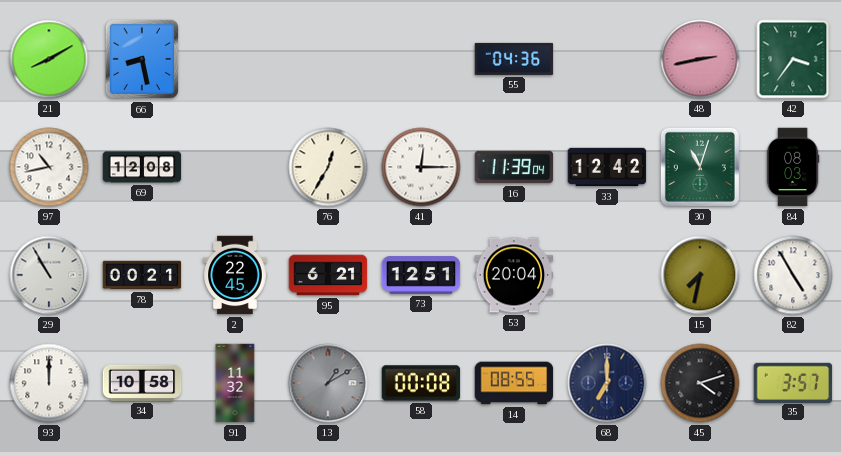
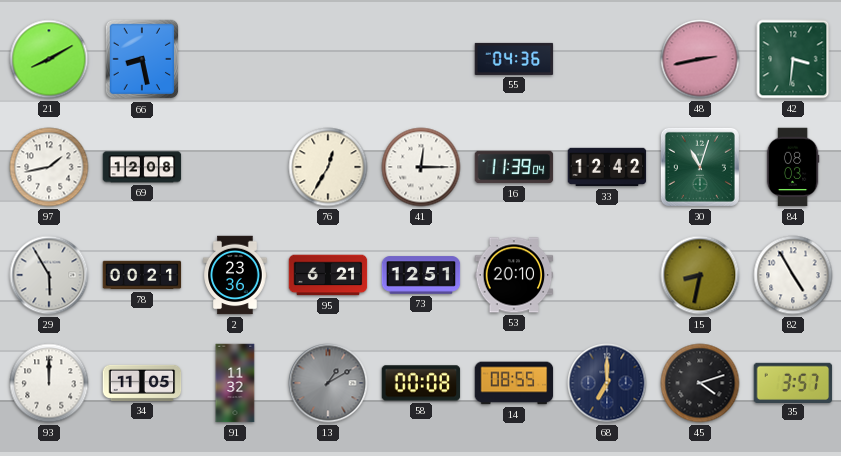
42: 3:36 -> 3:31
97: 10:43 -> 1:43
29: 10:55 -> 5:55
2: 22:45 -> 23:36
53: 20:04 -> 20:10
15: 7:32 -> 8:32
34: 10:58 -> 11:05
